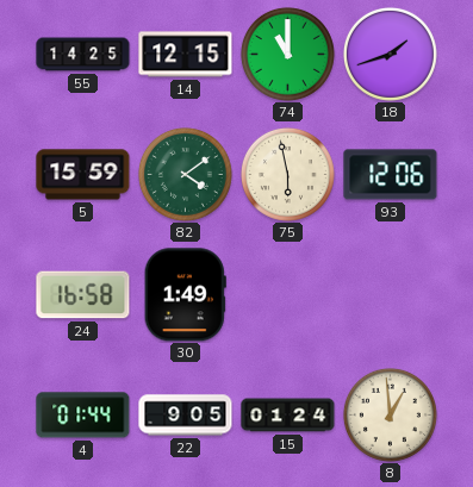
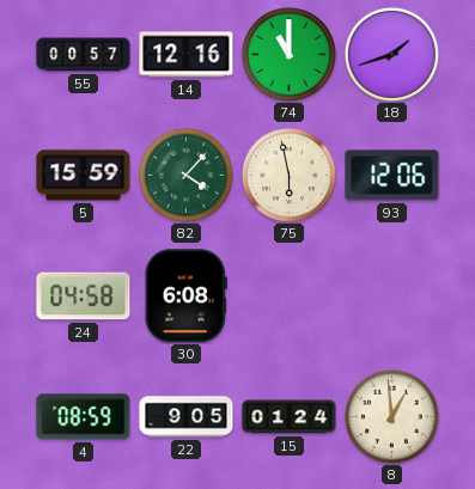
55: 14:25 -> 00:57
14: 12:15 -> 12:16
82: 4:09 -> 4:07
24: 16:58 -> 04:58
30: 1:49 -> 6:08
4: 01:44 -> 08:59
